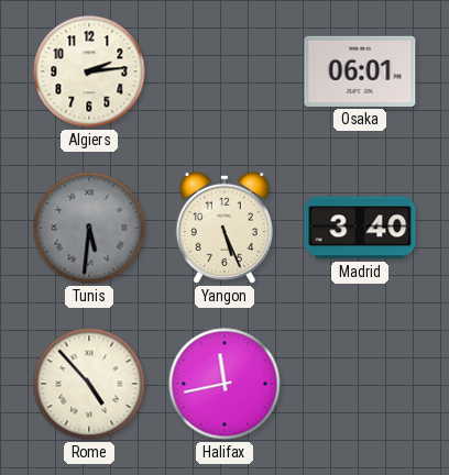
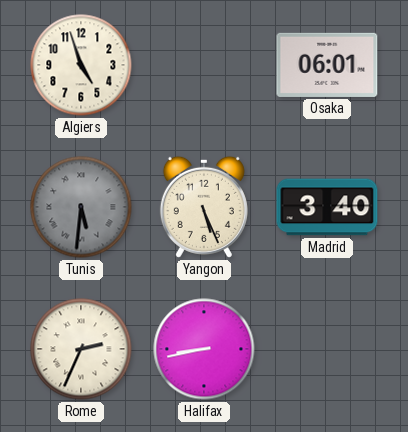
Algiers: 2:14 -> 4:57
Rome: 4:53 -> 2:34
Halifax: 11:43 -> 8:43
